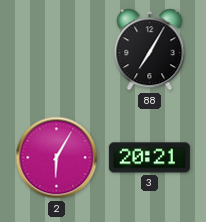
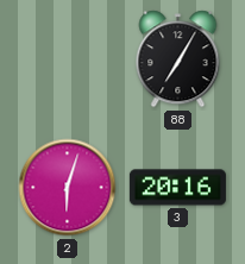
2: 6:05 -> 6:03
3: 20:21 -> 20:16
